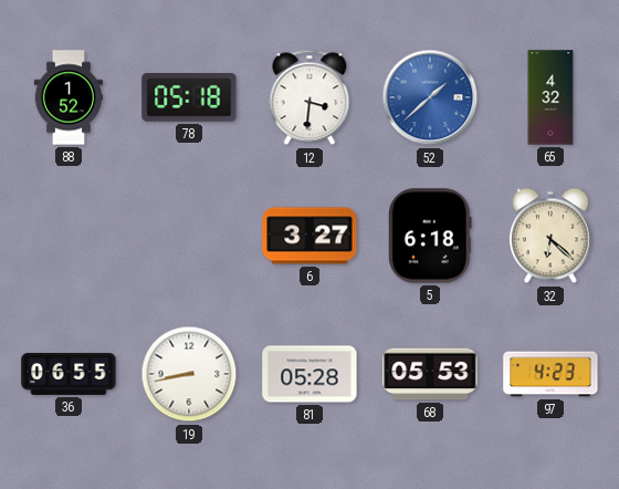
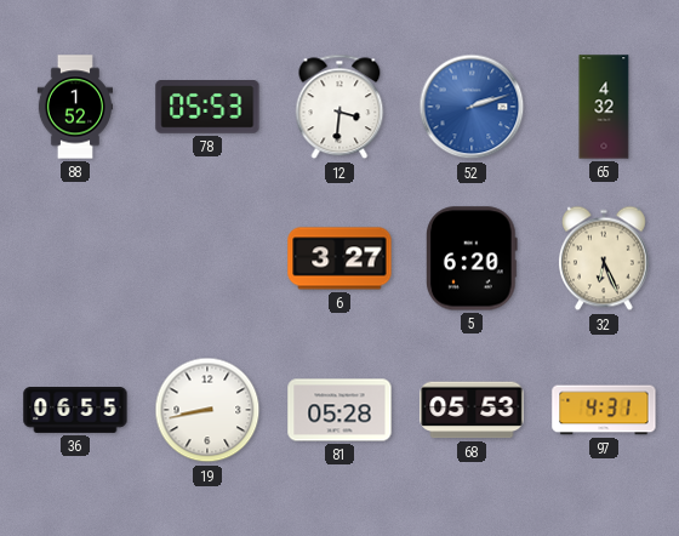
78: 05:18 -> 05:53
52: 1:38 -> 2:12
5: 6:18 -> 6:20
32: 6:22 -> 6:26
97: 4:23 -> 4:31
